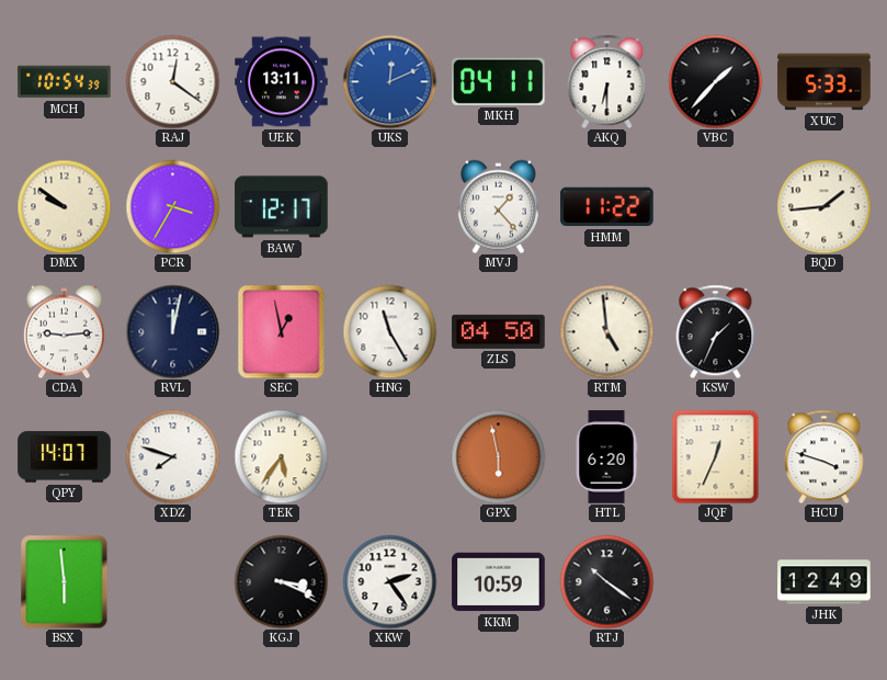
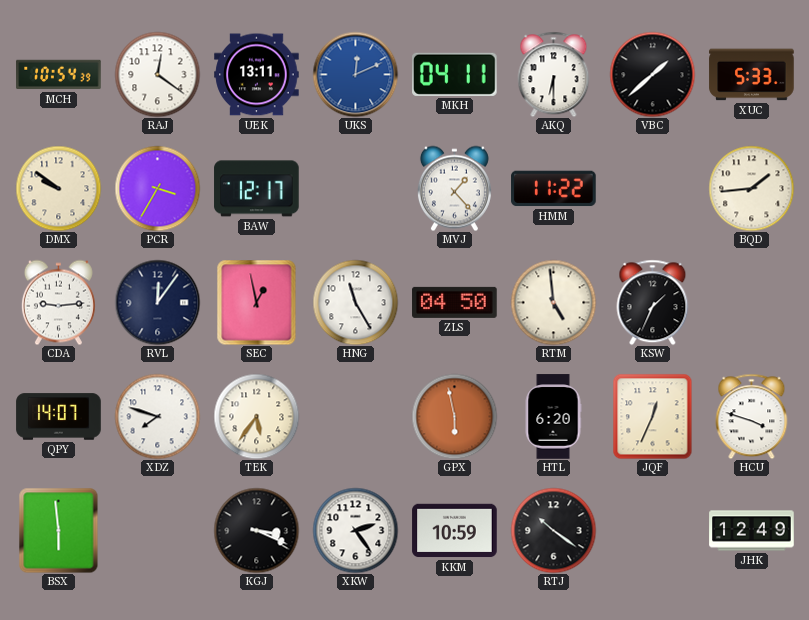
VBC: 1:37 -> 1:38
RVL: 12:02 -> 12:06
